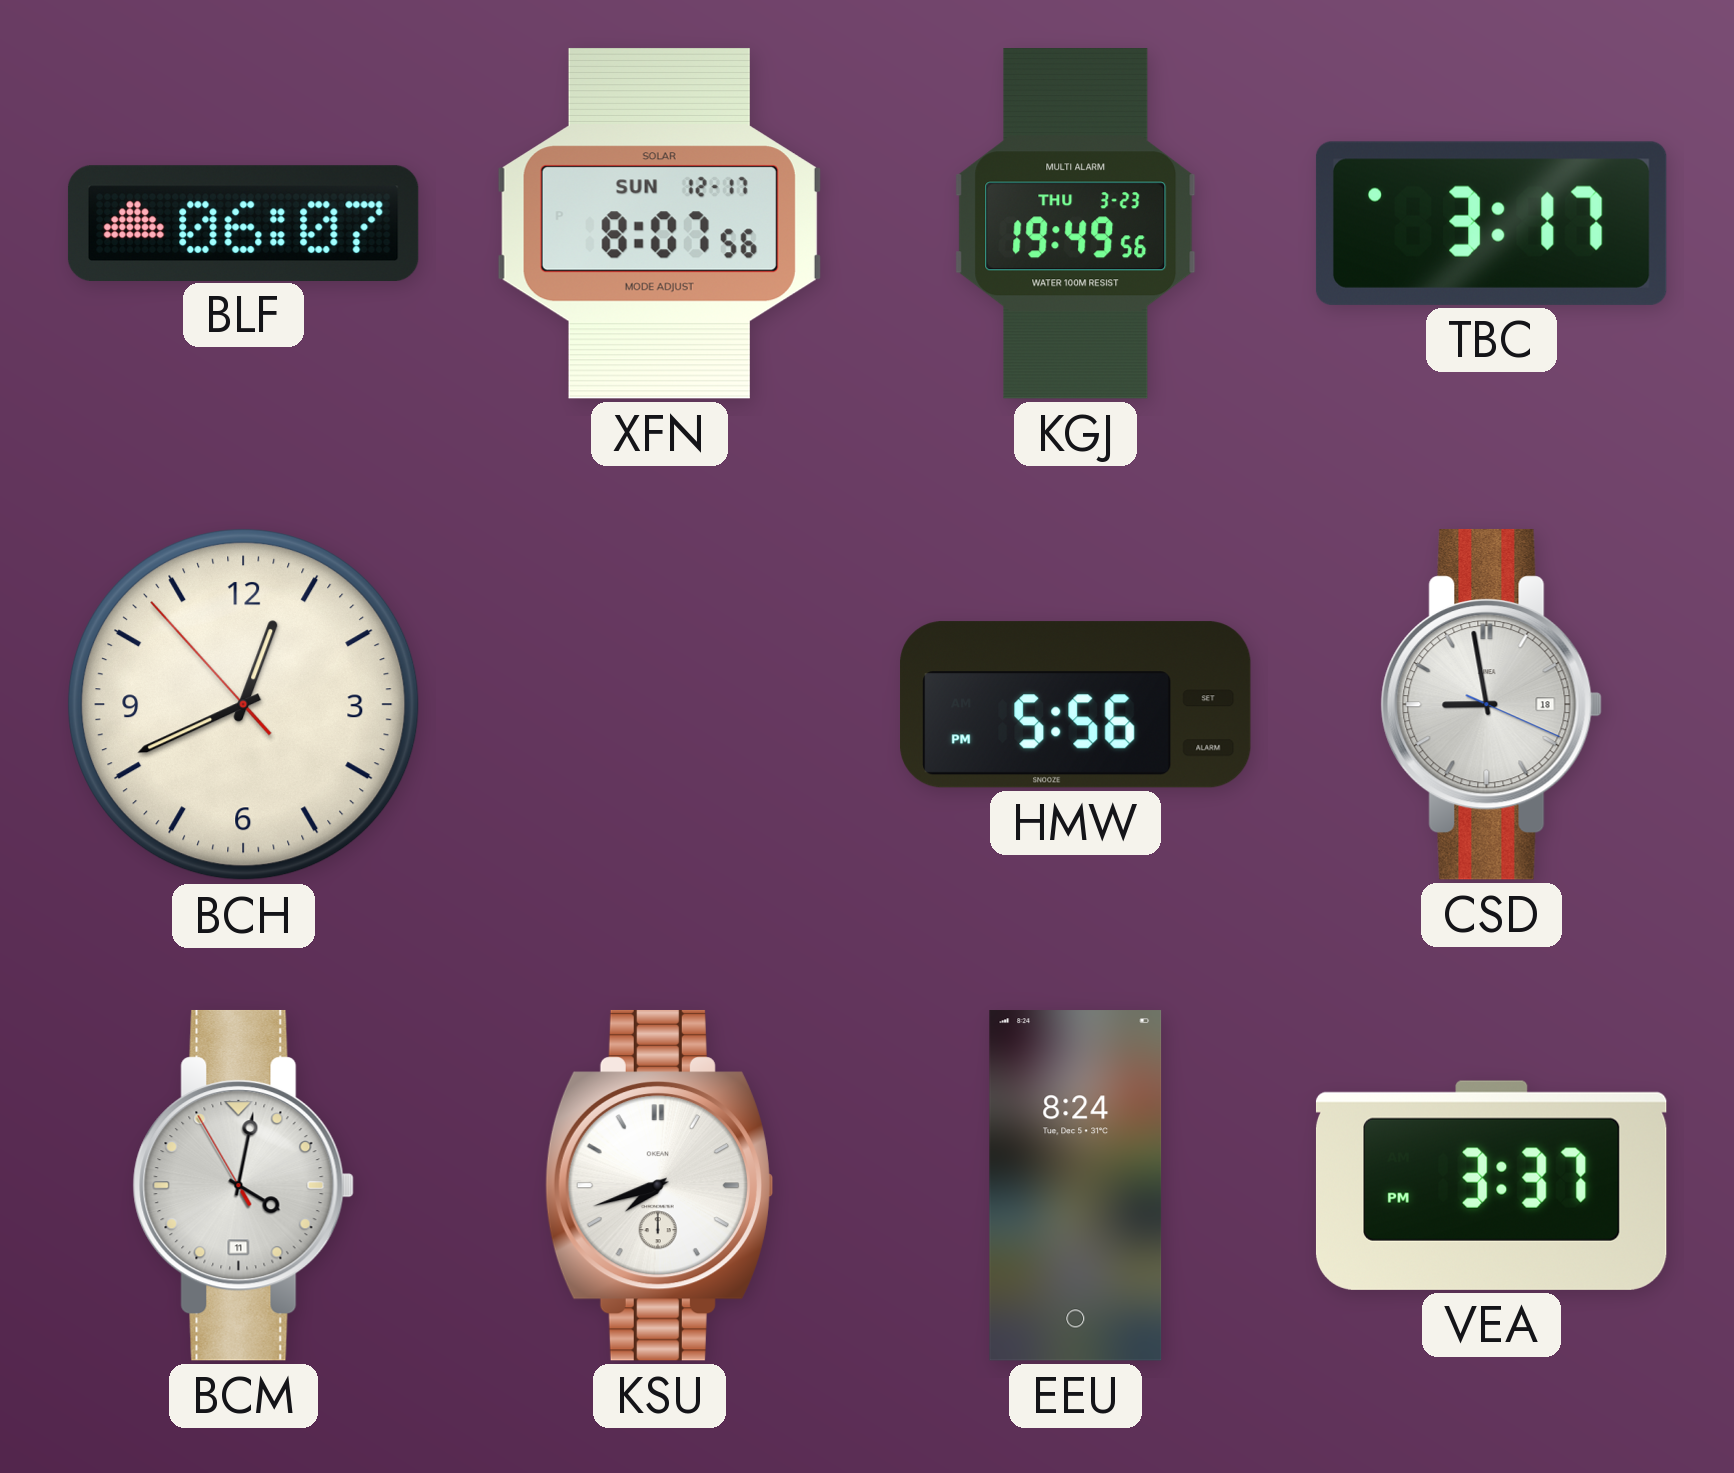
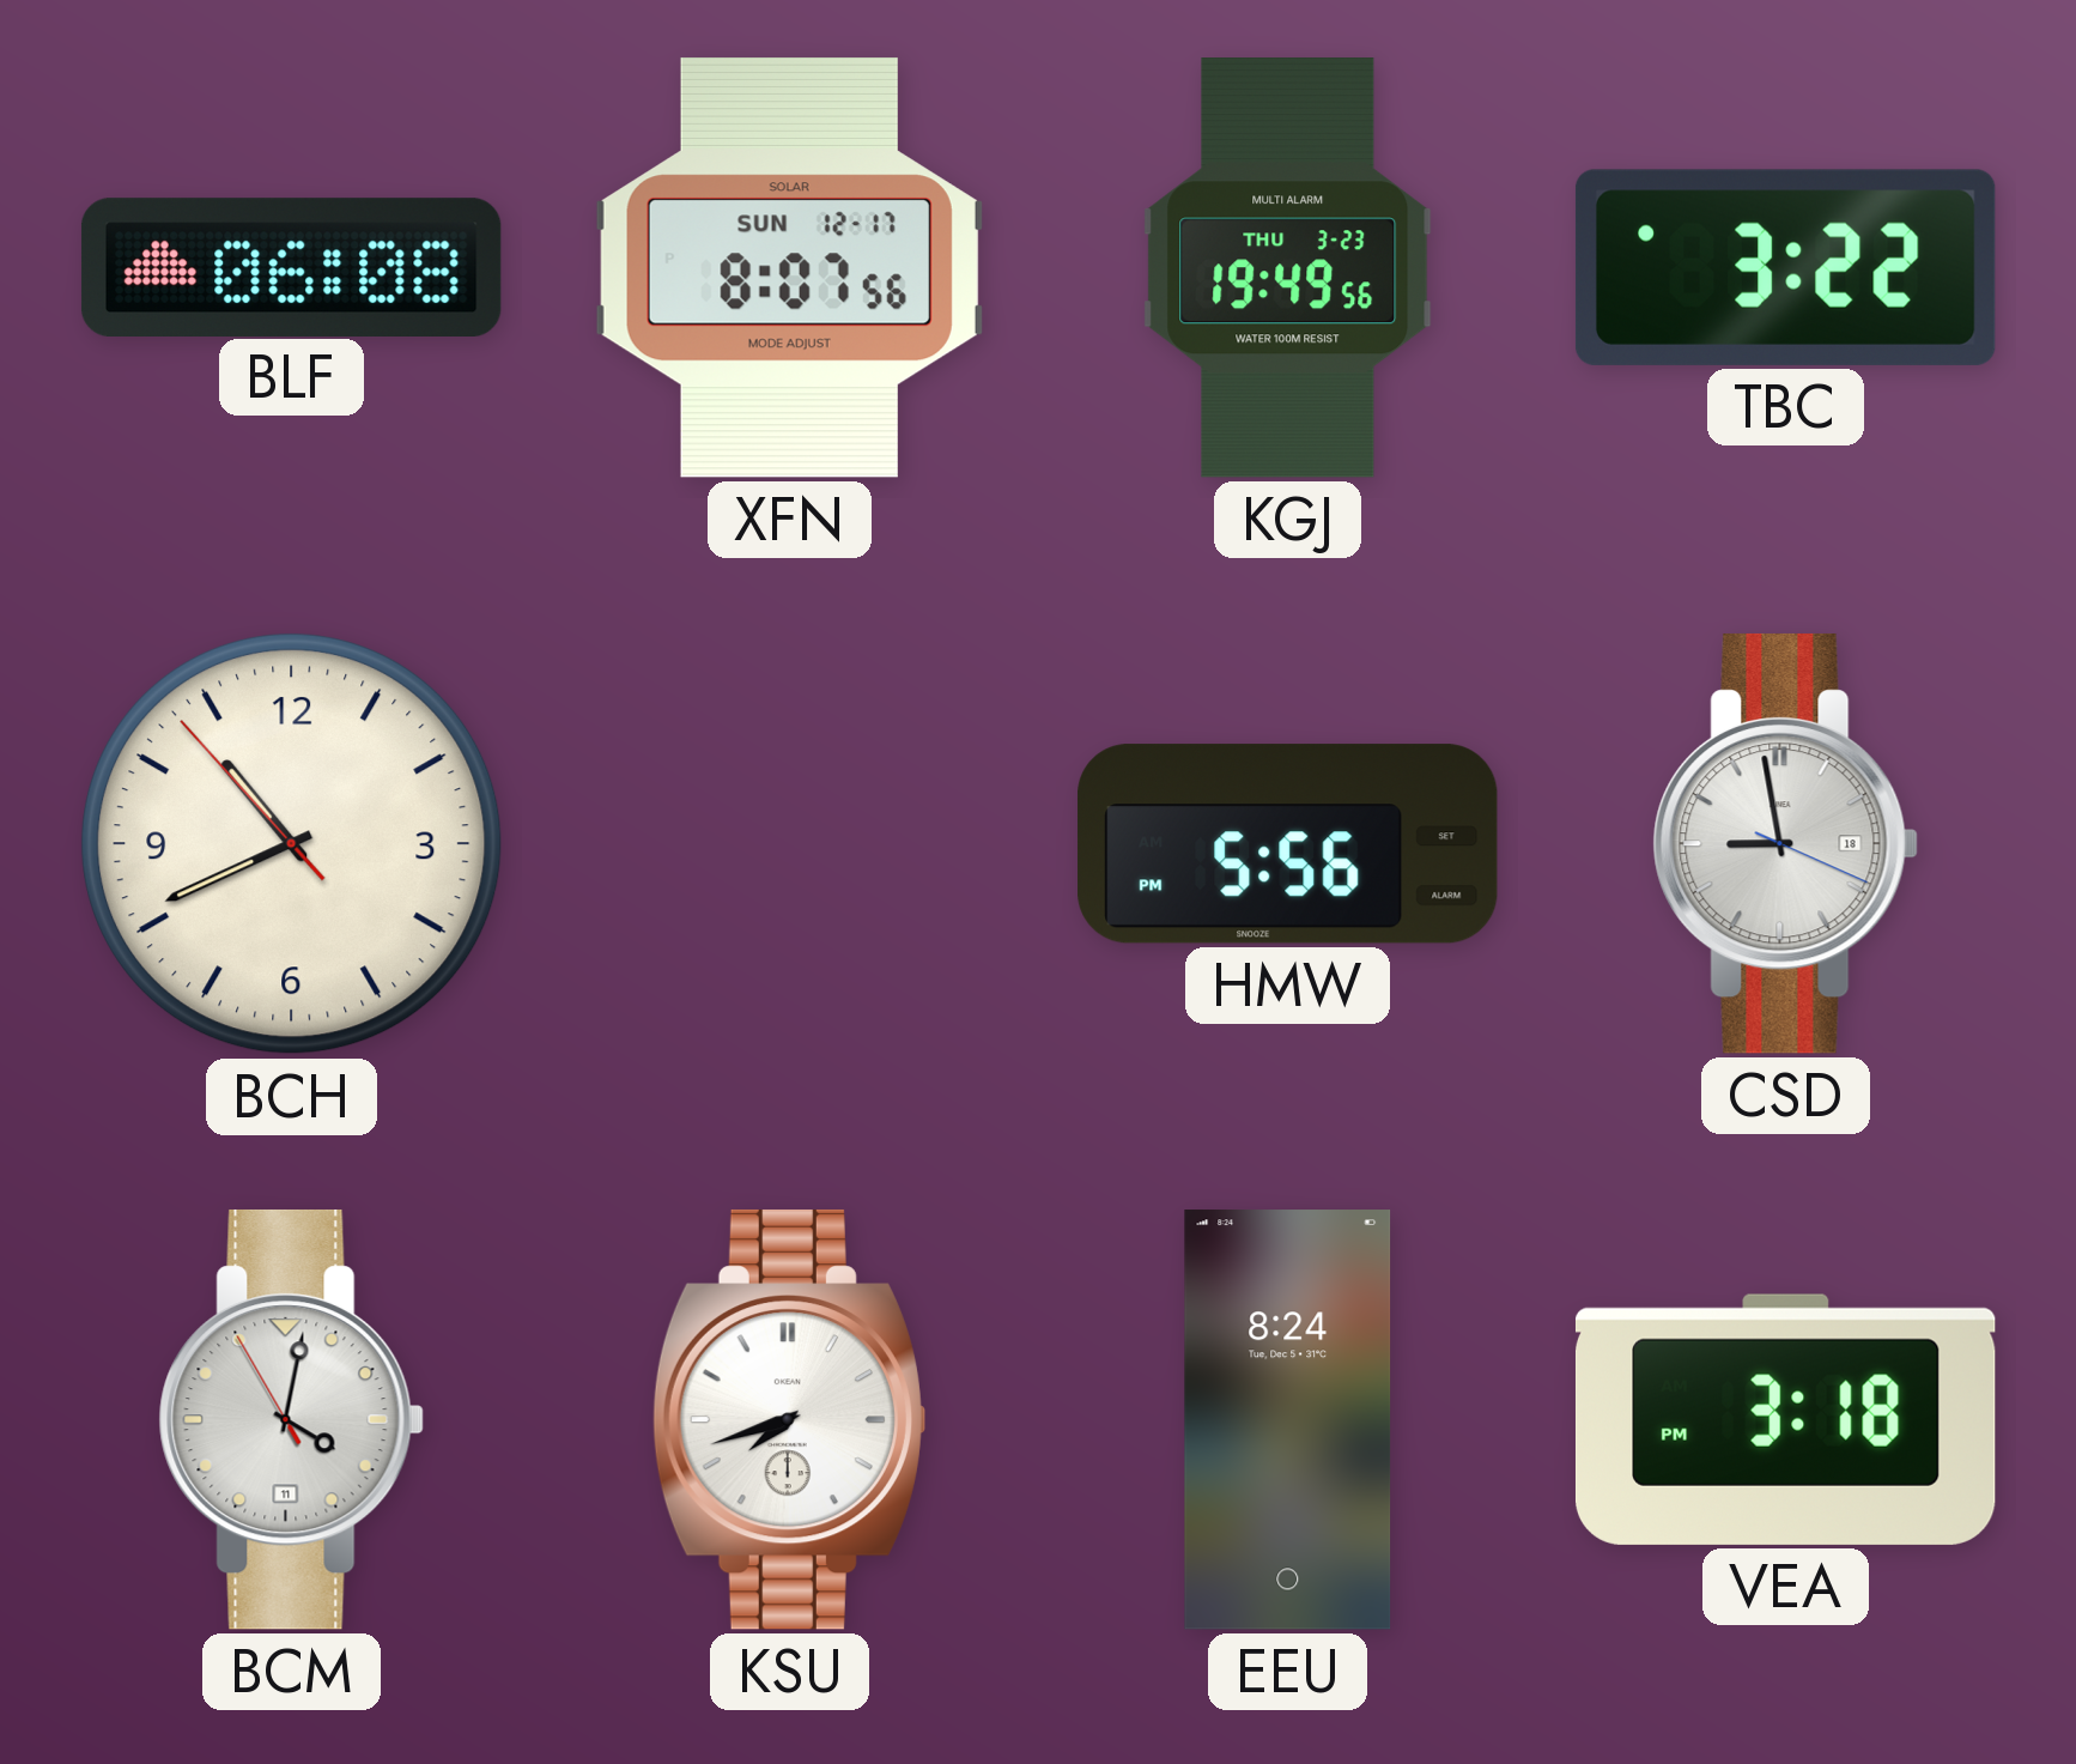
BLF: 06:07 -> 06:08
TBC: 3:17 -> 3:22
BCH: 12:40 -> 10:40
VEA: 3:37 -> 3:18
